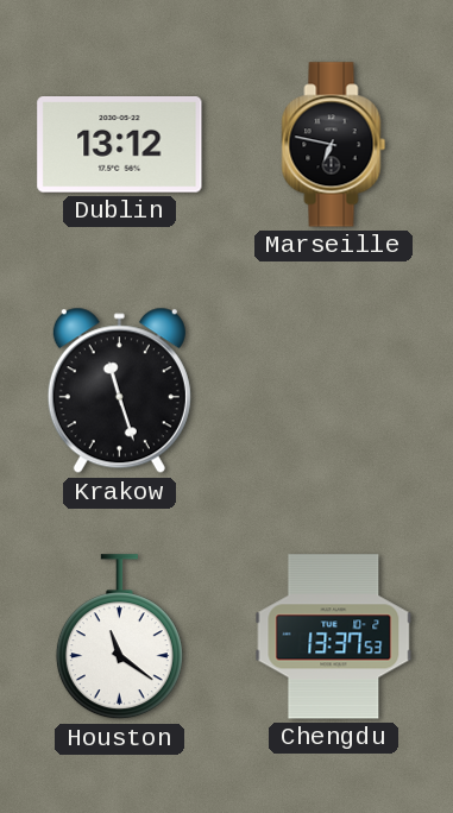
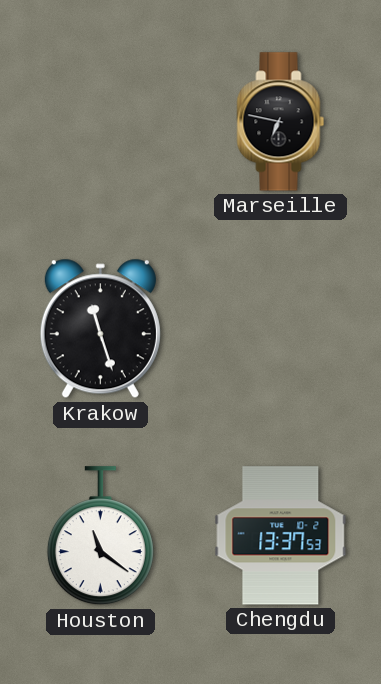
Dublin: 13:12 -> none
